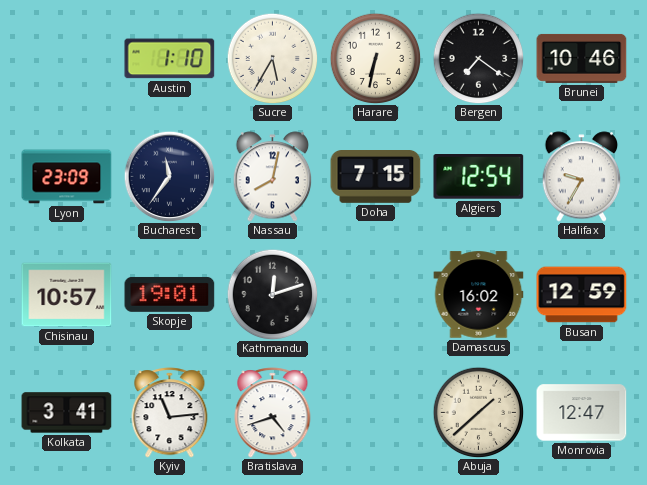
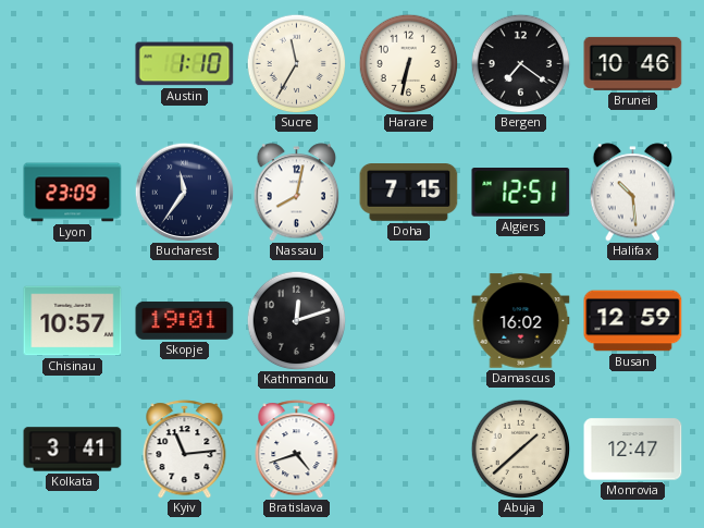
Sucre: 5:35 -> 11:35
Algiers: 12:54 -> 12:51
Halifax: 9:35 -> 10:29
